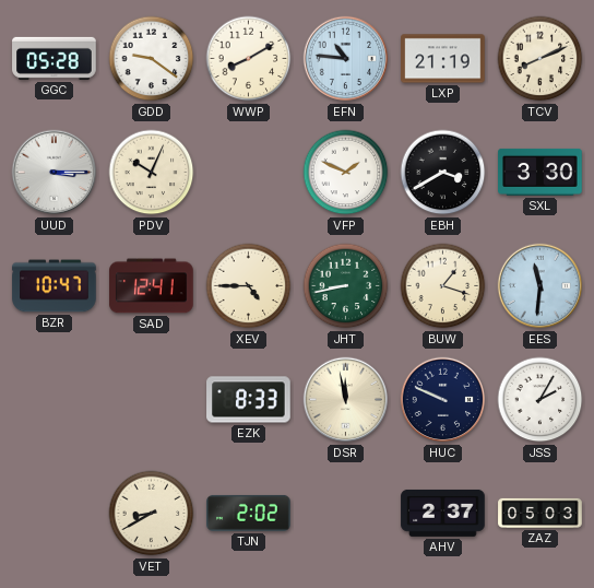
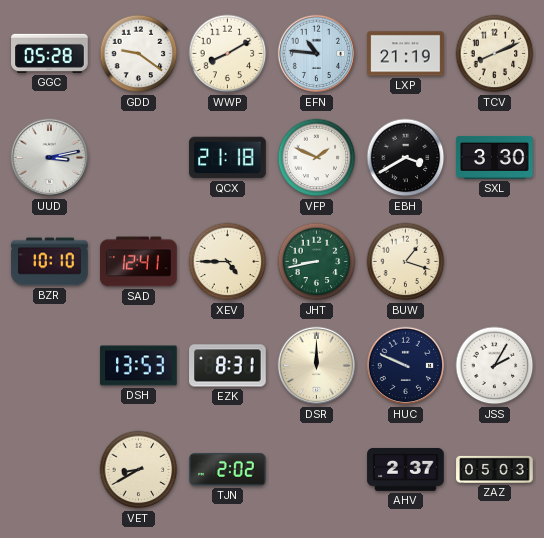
UUD: 3:15 -> 3:13
PDV: 10:04 -> none
QCX: none -> 21:18
BZR: 10:47 -> 10:10
EES: 11:31 -> none
DSH: none -> 13:53
EZK: 8:33 -> 8:31
DSR: 11:58 -> 12:00
